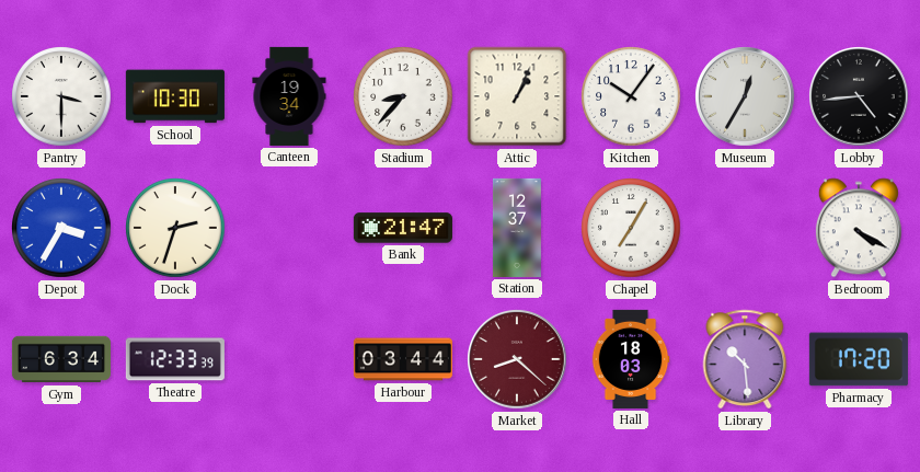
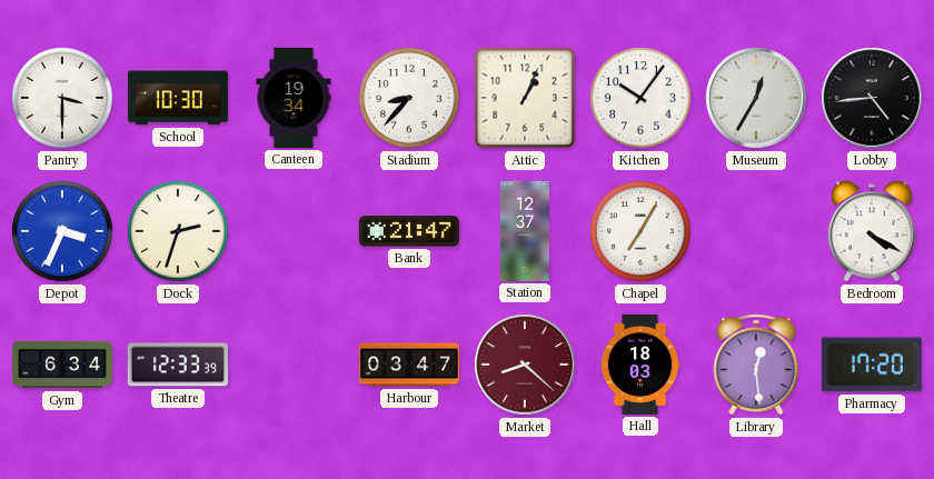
Depot: 3:35 -> 3:34
Harbour: 03:44 -> 03:47
Library: 10:29 -> 12:29
